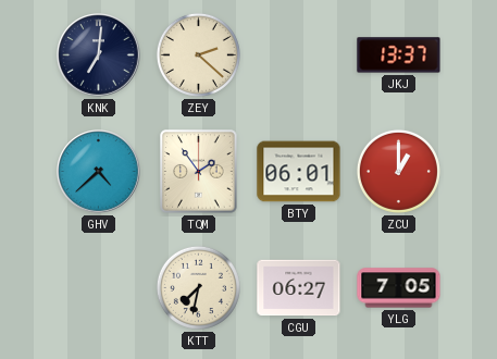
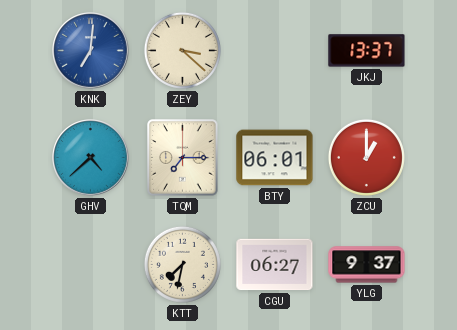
KNK dial: navy -> blue
ZEY: 2:22 -> 3:22
TQM: 1:54 -> 7:15
YLG: 7:05 -> 9:37
